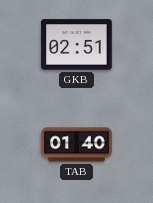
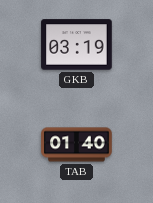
GKB: 02:51 -> 03:19
